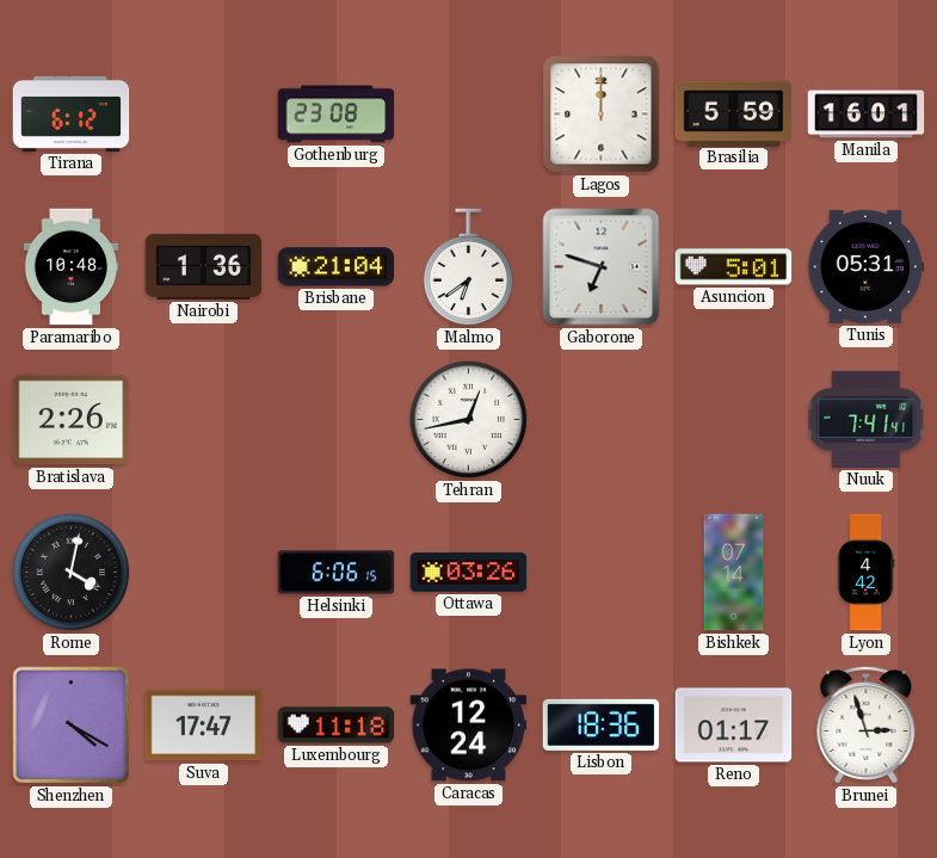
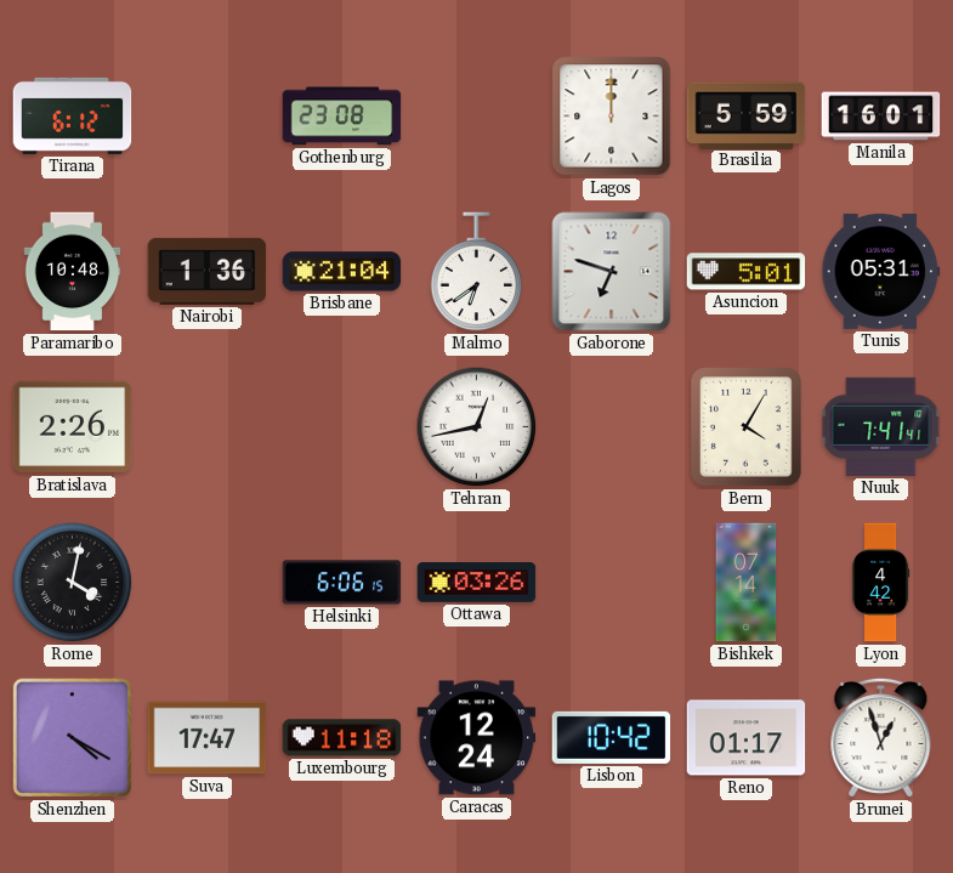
Bern: none -> 4:05
Lisbon: 18:36 -> 10:42
Brunei: 2:57 -> 12:57
